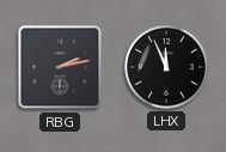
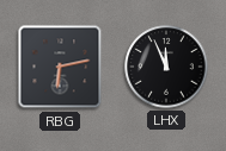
RBG: 2:13 -> 6:13
